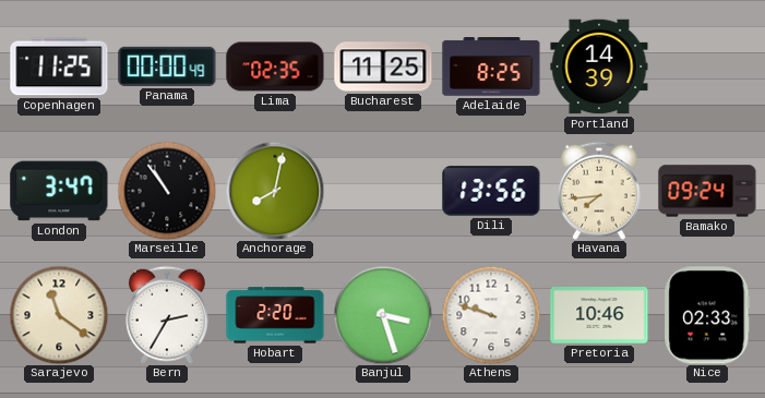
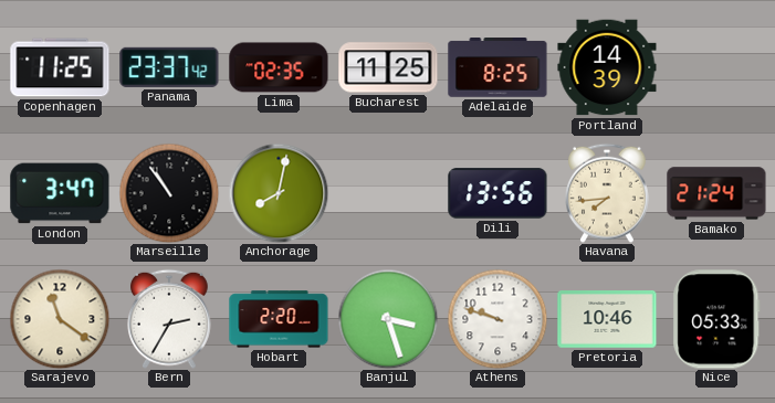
Panama: 00:00 -> 23:37
Bamako: 09:24 -> 21:24
Nice: 02:33 -> 05:33
